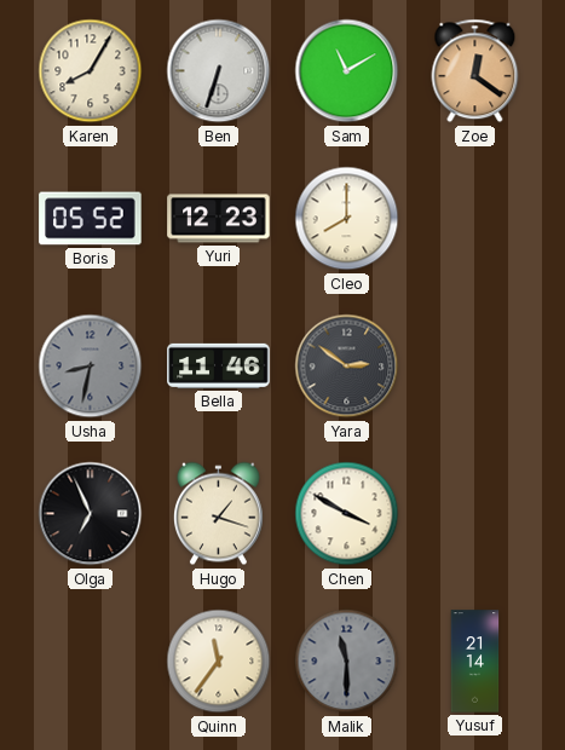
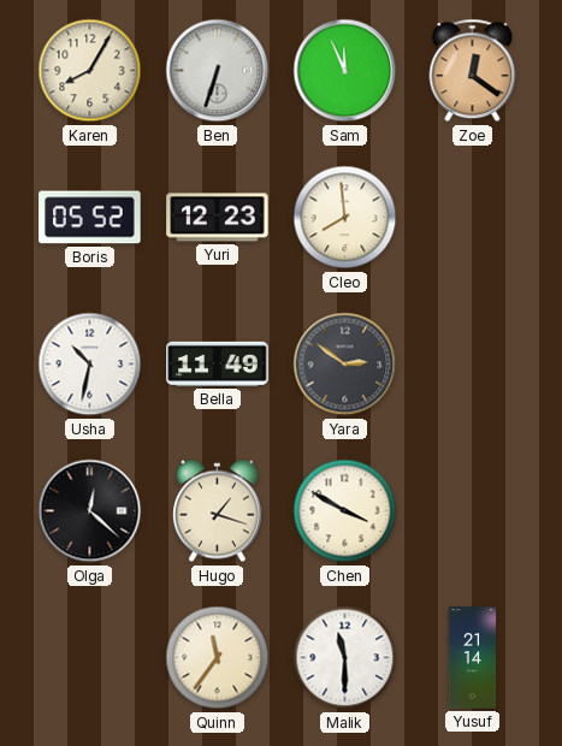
Sam: 11:10 -> 11:56
Cleo: 8:00 -> 7:59
Usha: 8:32 -> 10:32
Usha dial: grey -> white
Bella: 11:46 -> 11:49
Olga: 6:56 -> 12:22
Malik dial: grey -> white
